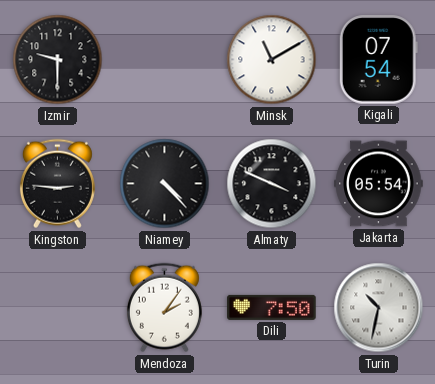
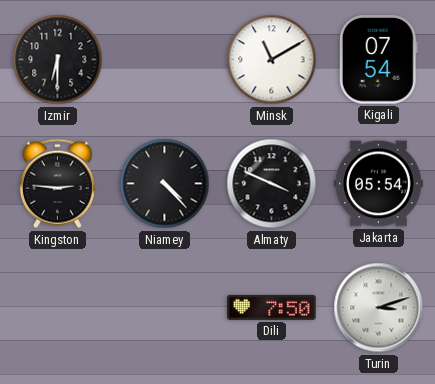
Izmir: 9:30 -> 6:30
Mendoza: 2:06 -> none
Turin: 10:32 -> 3:12
